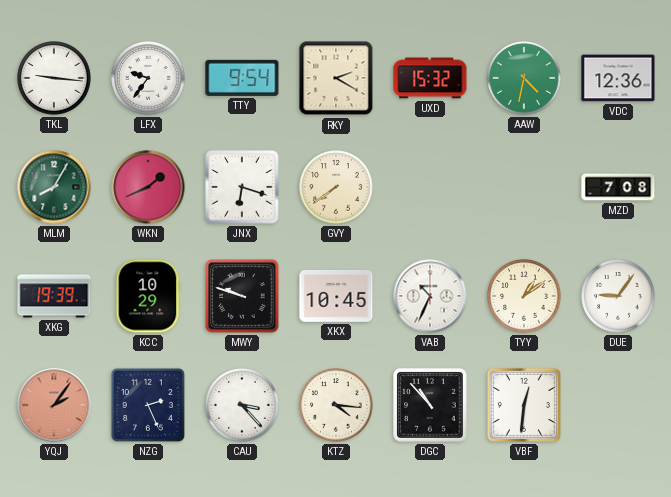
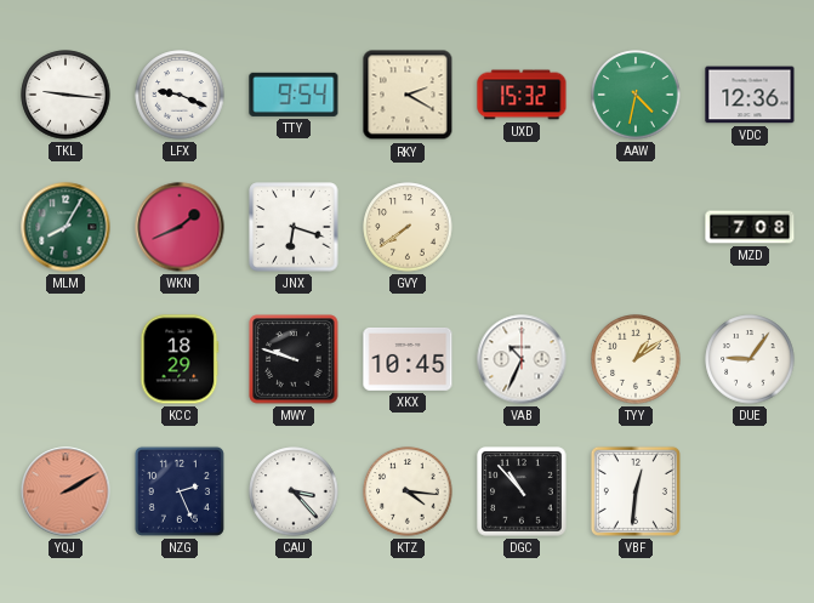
LFX: 9:36 -> 9:19
XKG: 19:39 -> none
KCC: 10:29 -> 18:29
YQJ: 2:06 -> 2:10
